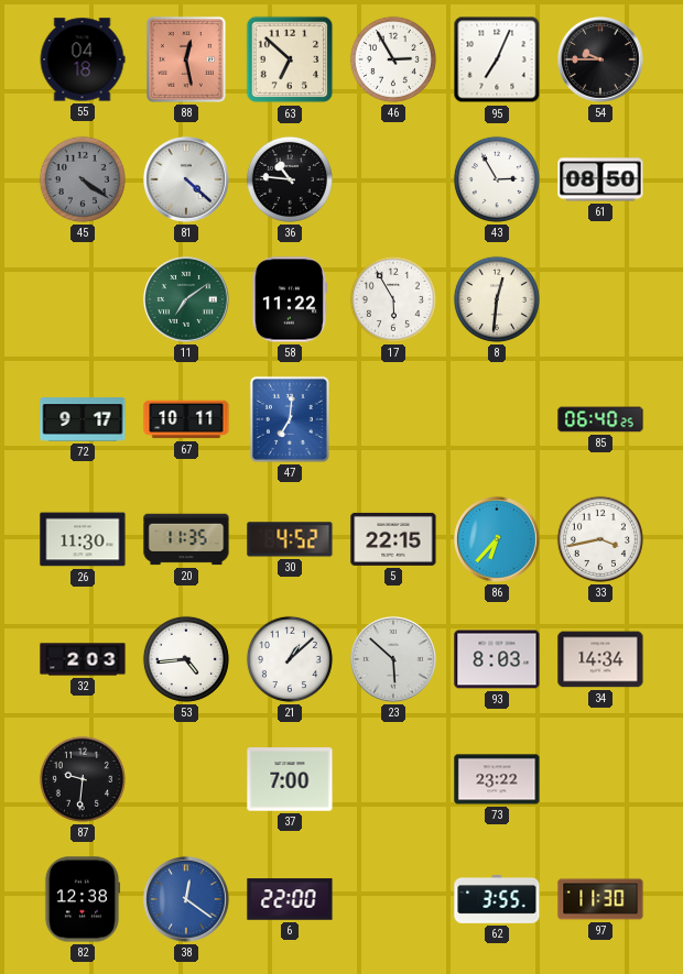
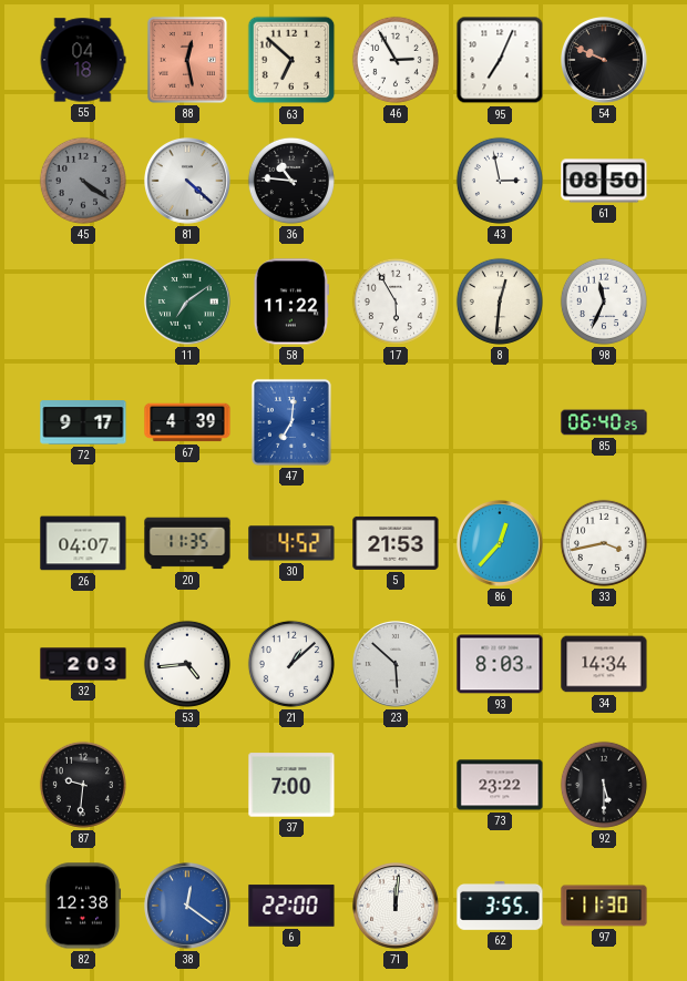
54: 9:45 -> 9:49
43: 2:55 -> 2:58
98: none -> 11:34
67: 10:11 -> 4:39
26: 11:30 -> 04:07
5: 22:15 -> 21:53
86: 6:37 -> 12:37
92: none -> 5:30
71: none -> 12:01
